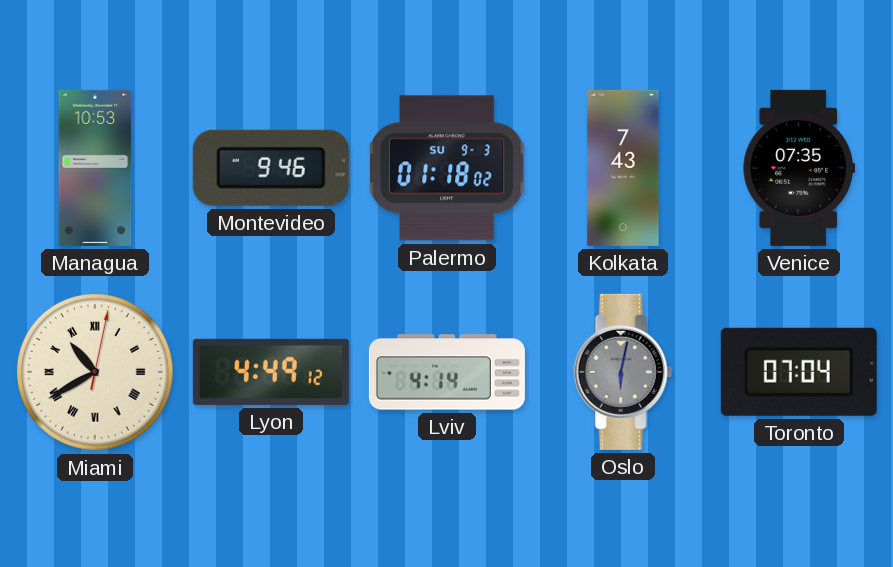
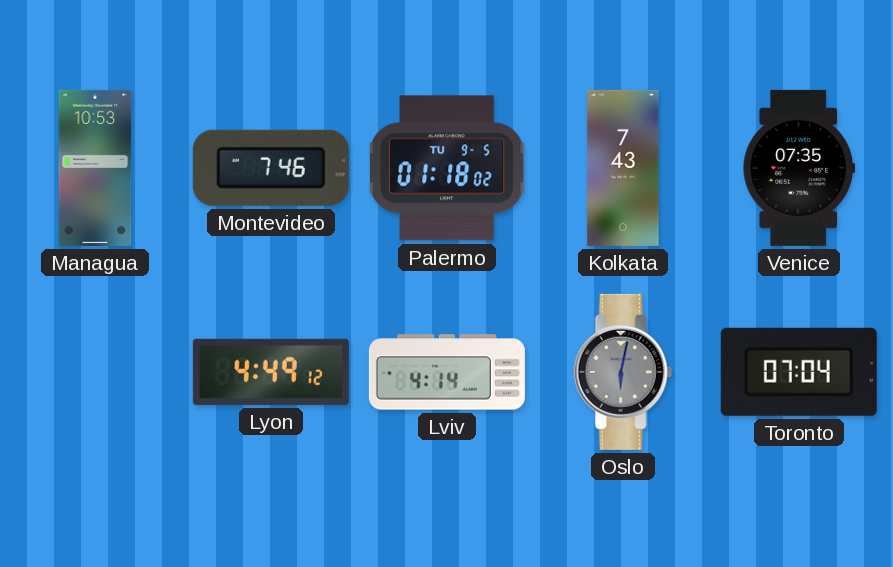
Montevideo: 9:46 -> 7:46
Palermo date: SU 9-3 -> TU 9-5
Miami: 10:40 -> none
